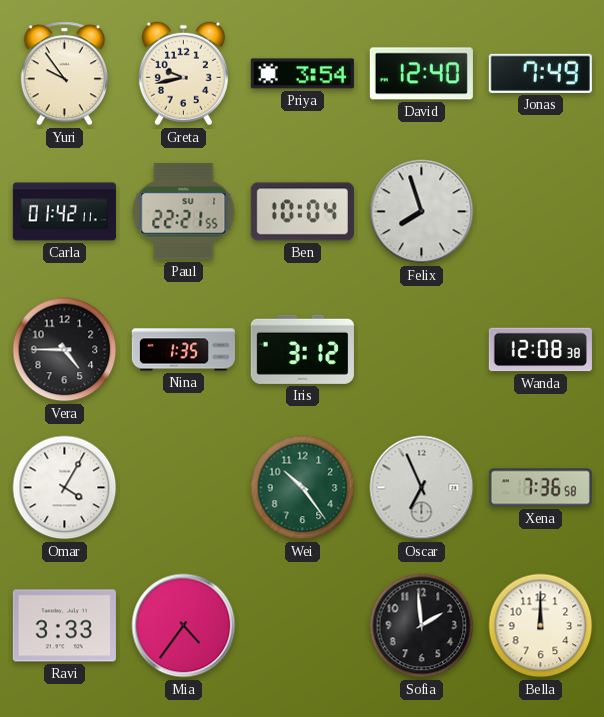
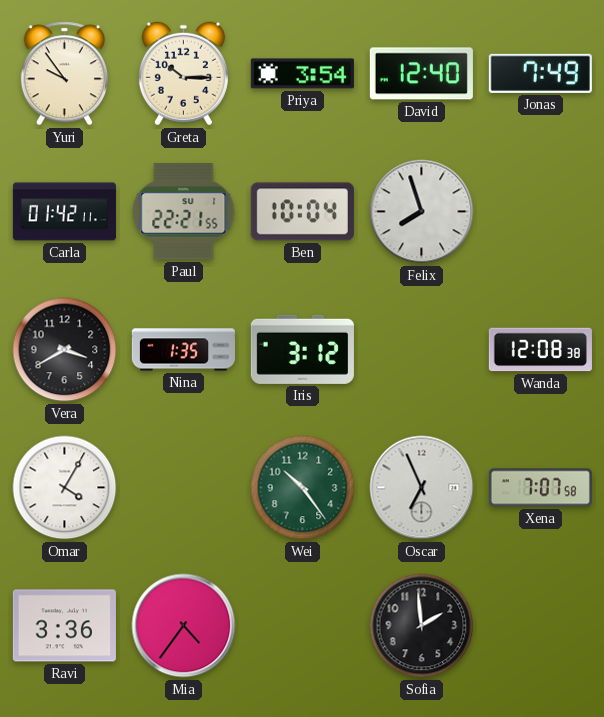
Greta: 9:43 -> 10:15
Vera: 4:45 -> 3:40
Xena: 7:36 -> 7:07
Ravi: 3:33 -> 3:36
Bella: 12:00 -> none
